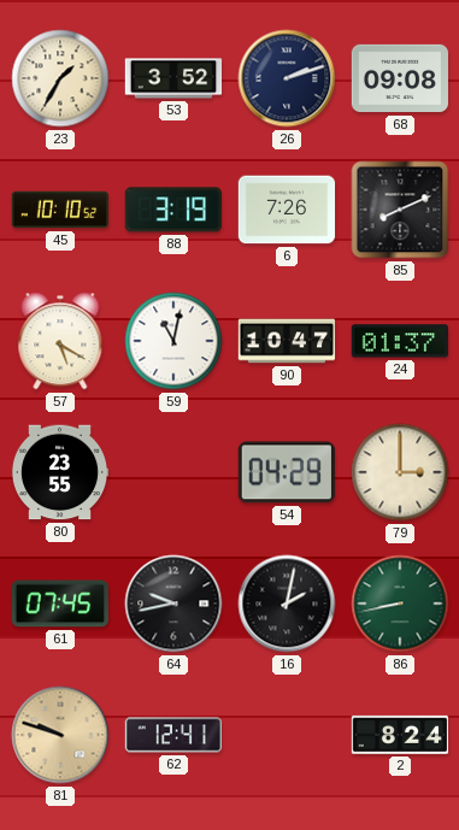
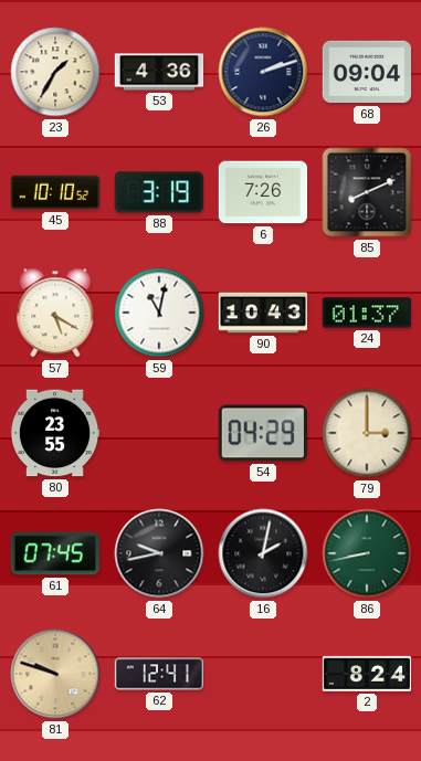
53: 3:52 -> 4:36
68: 09:08 -> 09:04
90: 10:47 -> 10:43
